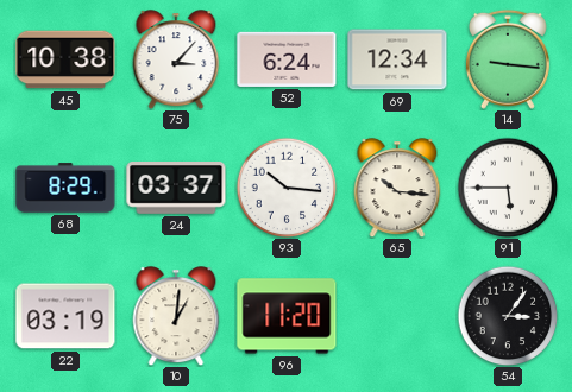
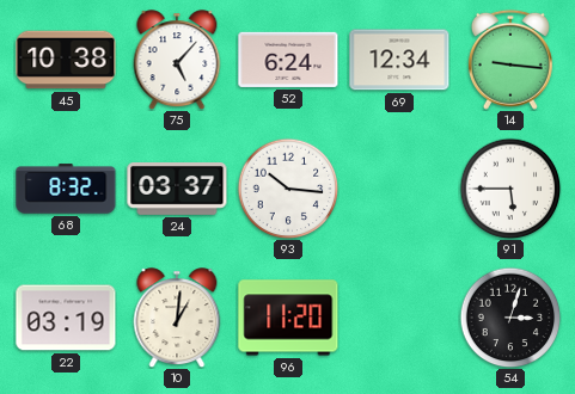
75: 3:07 -> 5:07
68: 8:29 -> 8:32
65: 10:16 -> none
54: 3:06 -> 3:03
